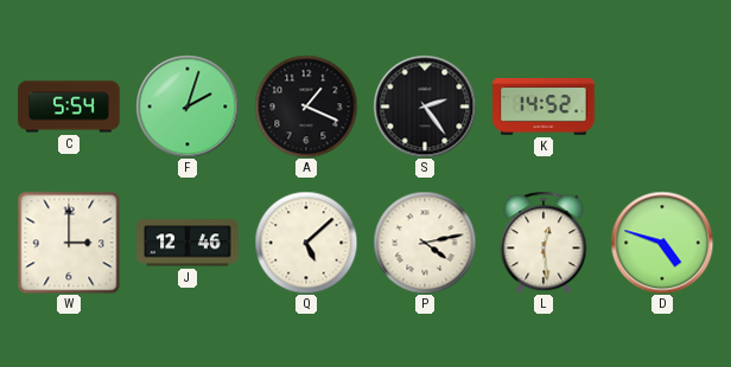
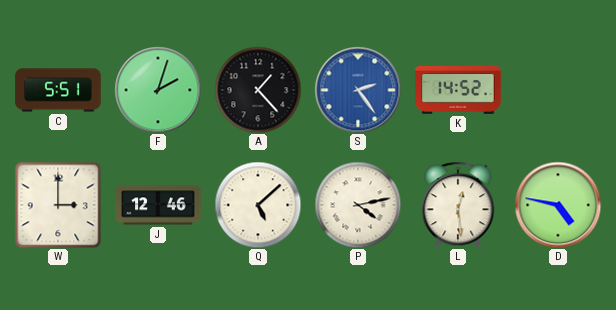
C: 5:54 -> 5:51
A: 1:19 -> 1:23
S dial: black -> blue
D: 4:48 -> 4:47
